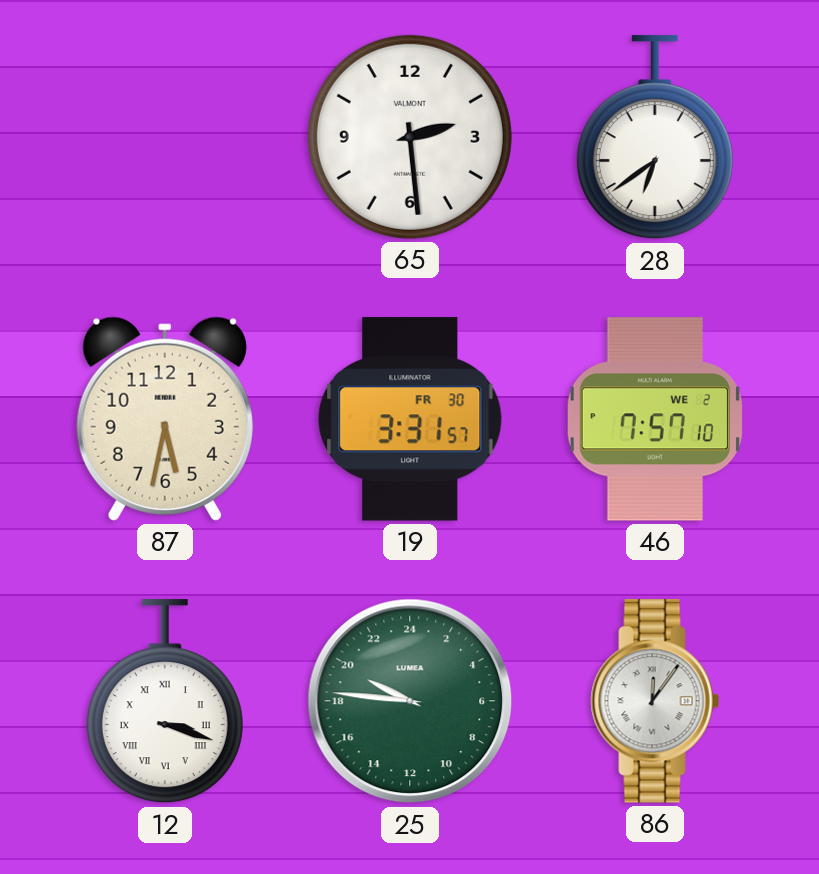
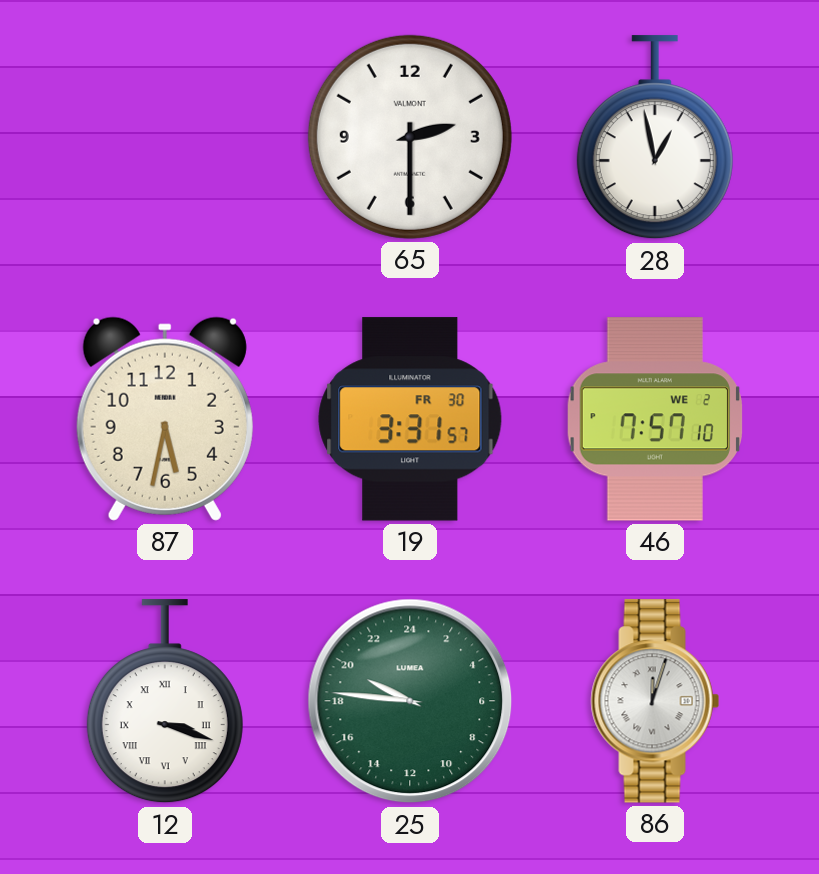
65: 2:29 -> 2:30
28: 6:39 -> 12:58
86: 12:06 -> 12:03
